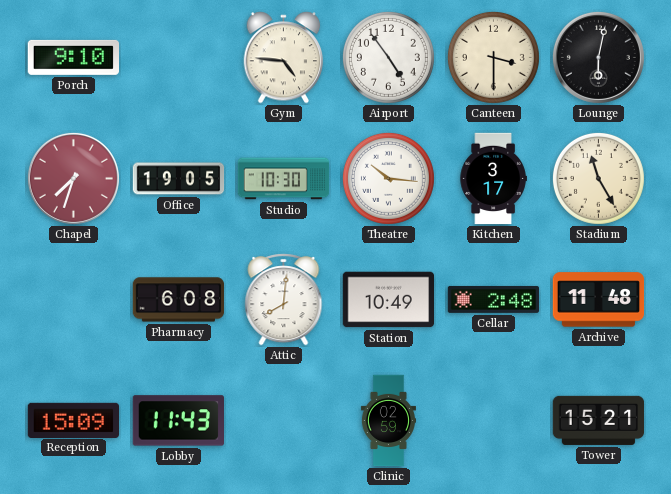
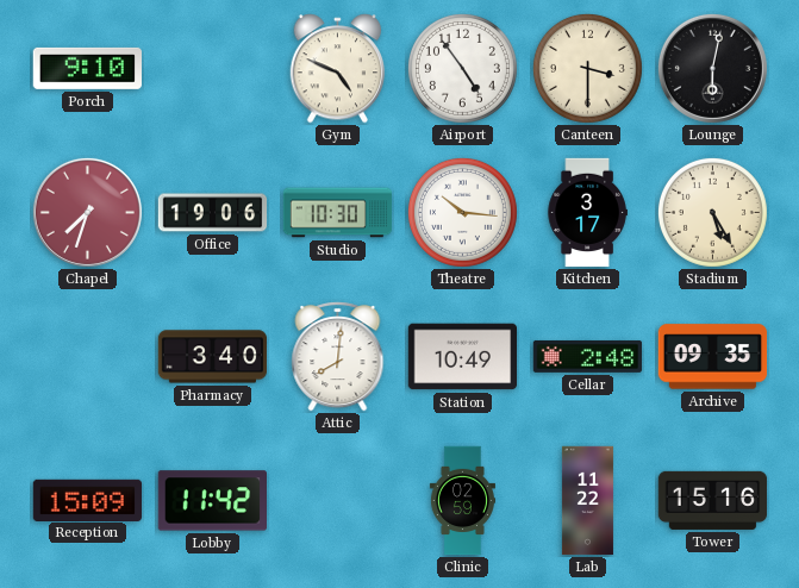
Gym: 4:46 -> 4:49
Office: 19:05 -> 19:06
Stadium: 11:25 -> 5:25
Pharmacy: 6:08 -> 3:40
Archive: 11:48 -> 09:35
Lobby: 11:43 -> 11:42
Lab: none -> 11:22
Tower: 15:21 -> 15:16
